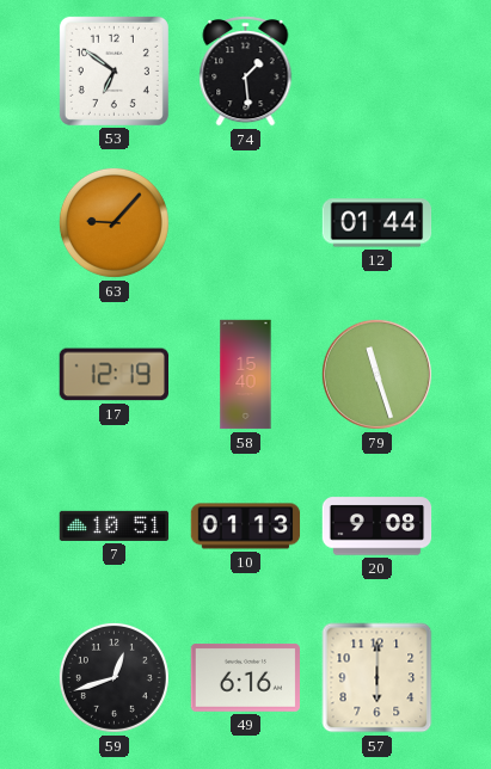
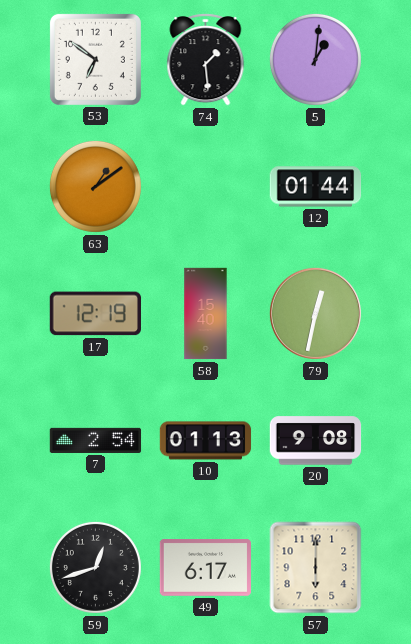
5: none -> 1:01
63: 9:07 -> 1:09
79: 11:27 -> 12:32
7: 10:51 -> 2:54
49: 6:16 -> 6:17
